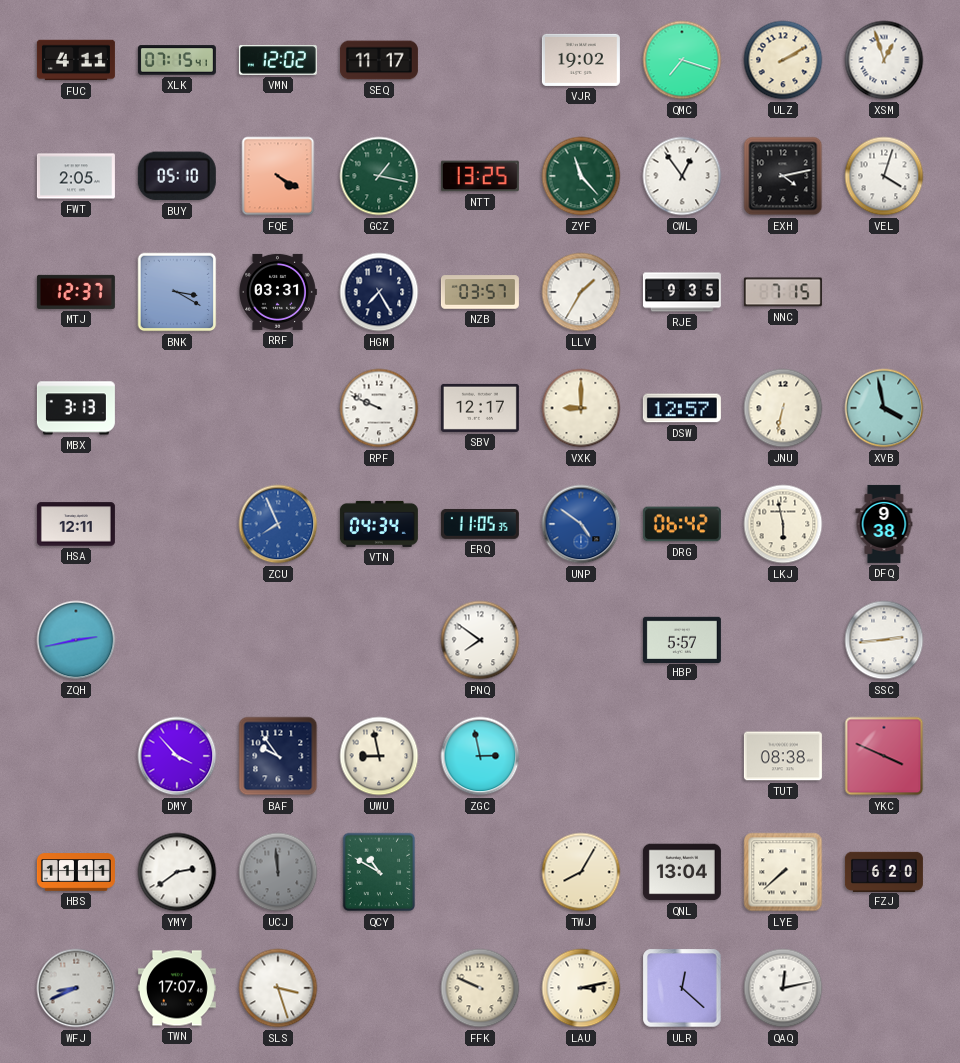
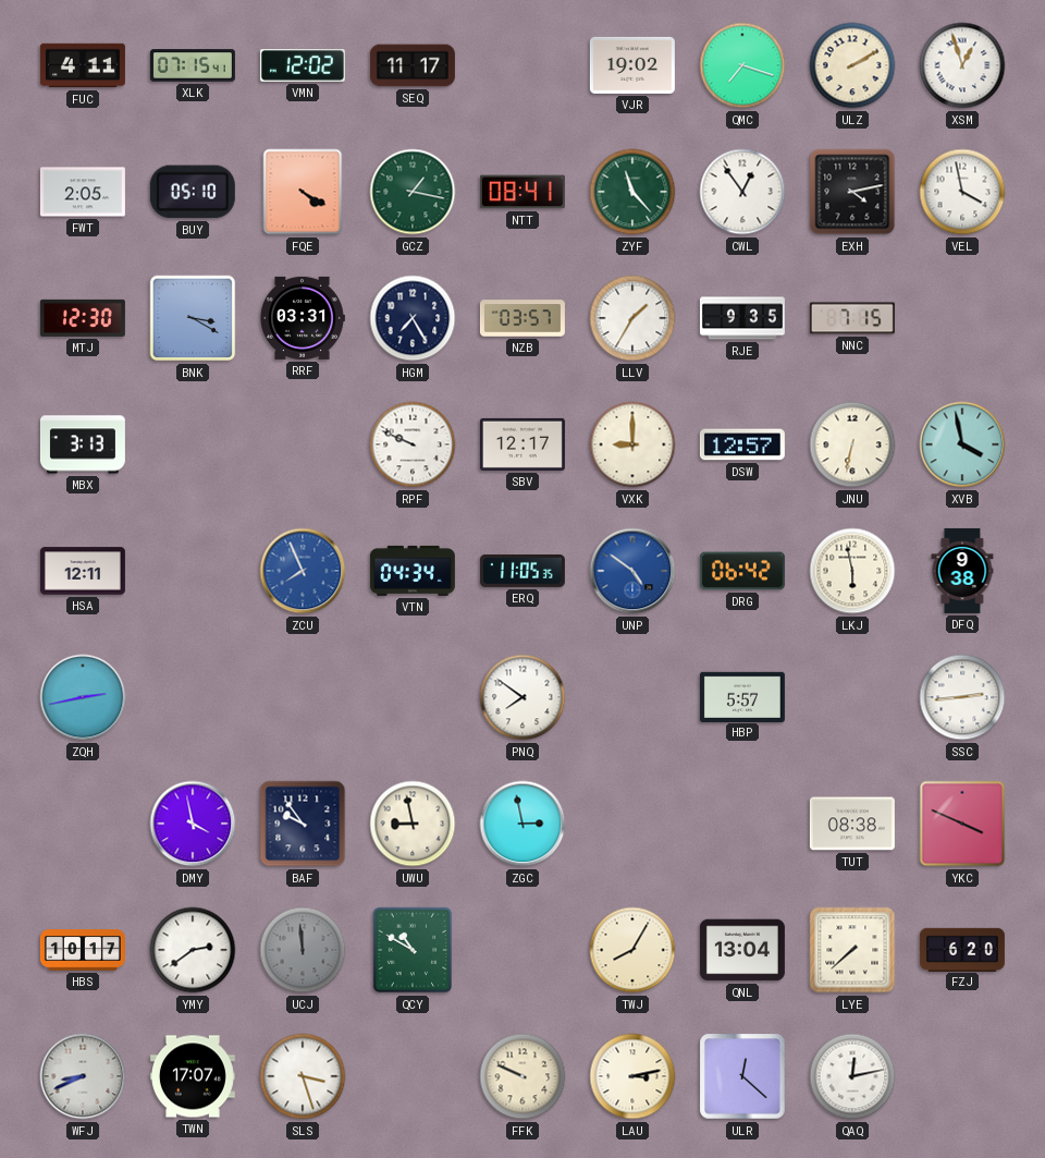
NTT: 13:25 -> 08:41
VEL: 4:03 -> 3:58
MTJ: 12:37 -> 12:30
DMY: 3:53 -> 3:58
HBS: 11:11 -> 10:17
